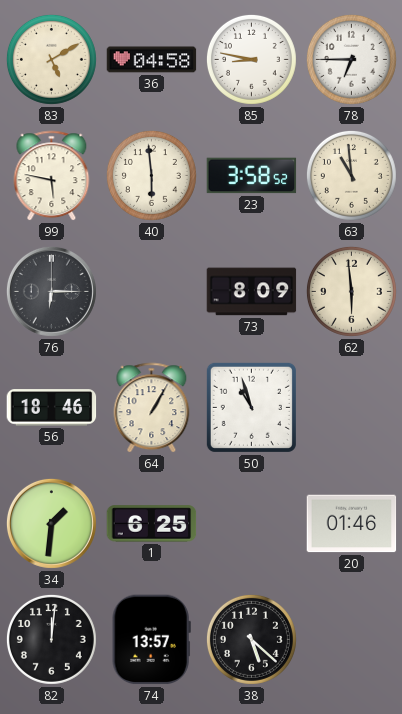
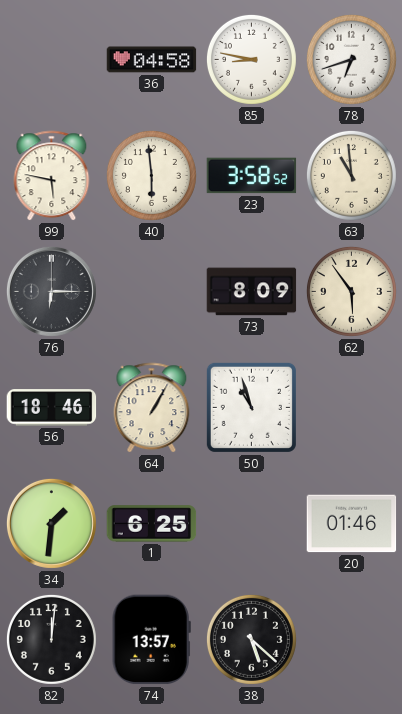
83: 5:10 -> none
78: 6:45 -> 6:42
62: 5:59 -> 5:54
